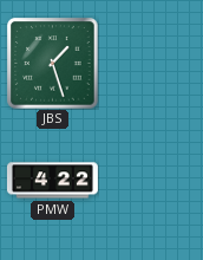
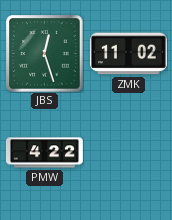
JBS: 1:27 -> 12:27
ZMK: none -> 11:02
